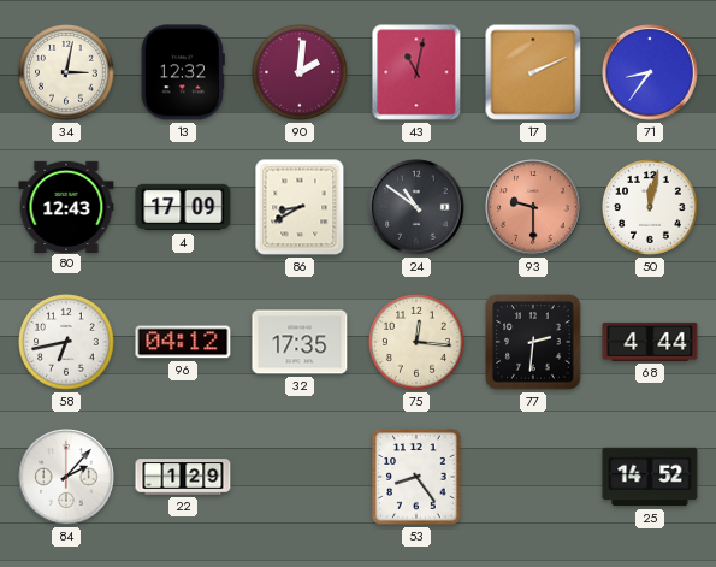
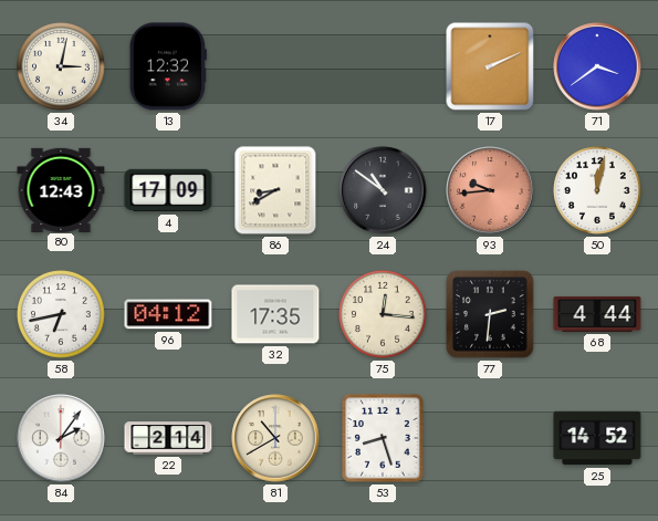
90: 2:01 -> none
43: 11:02 -> none
71: 8:36 -> 3:39
93: 9:30 -> 9:44
84: 2:07 -> 2:06
22: 1:29 -> 2:14
81: none -> 10:40
53: 8:24 -> 8:27
